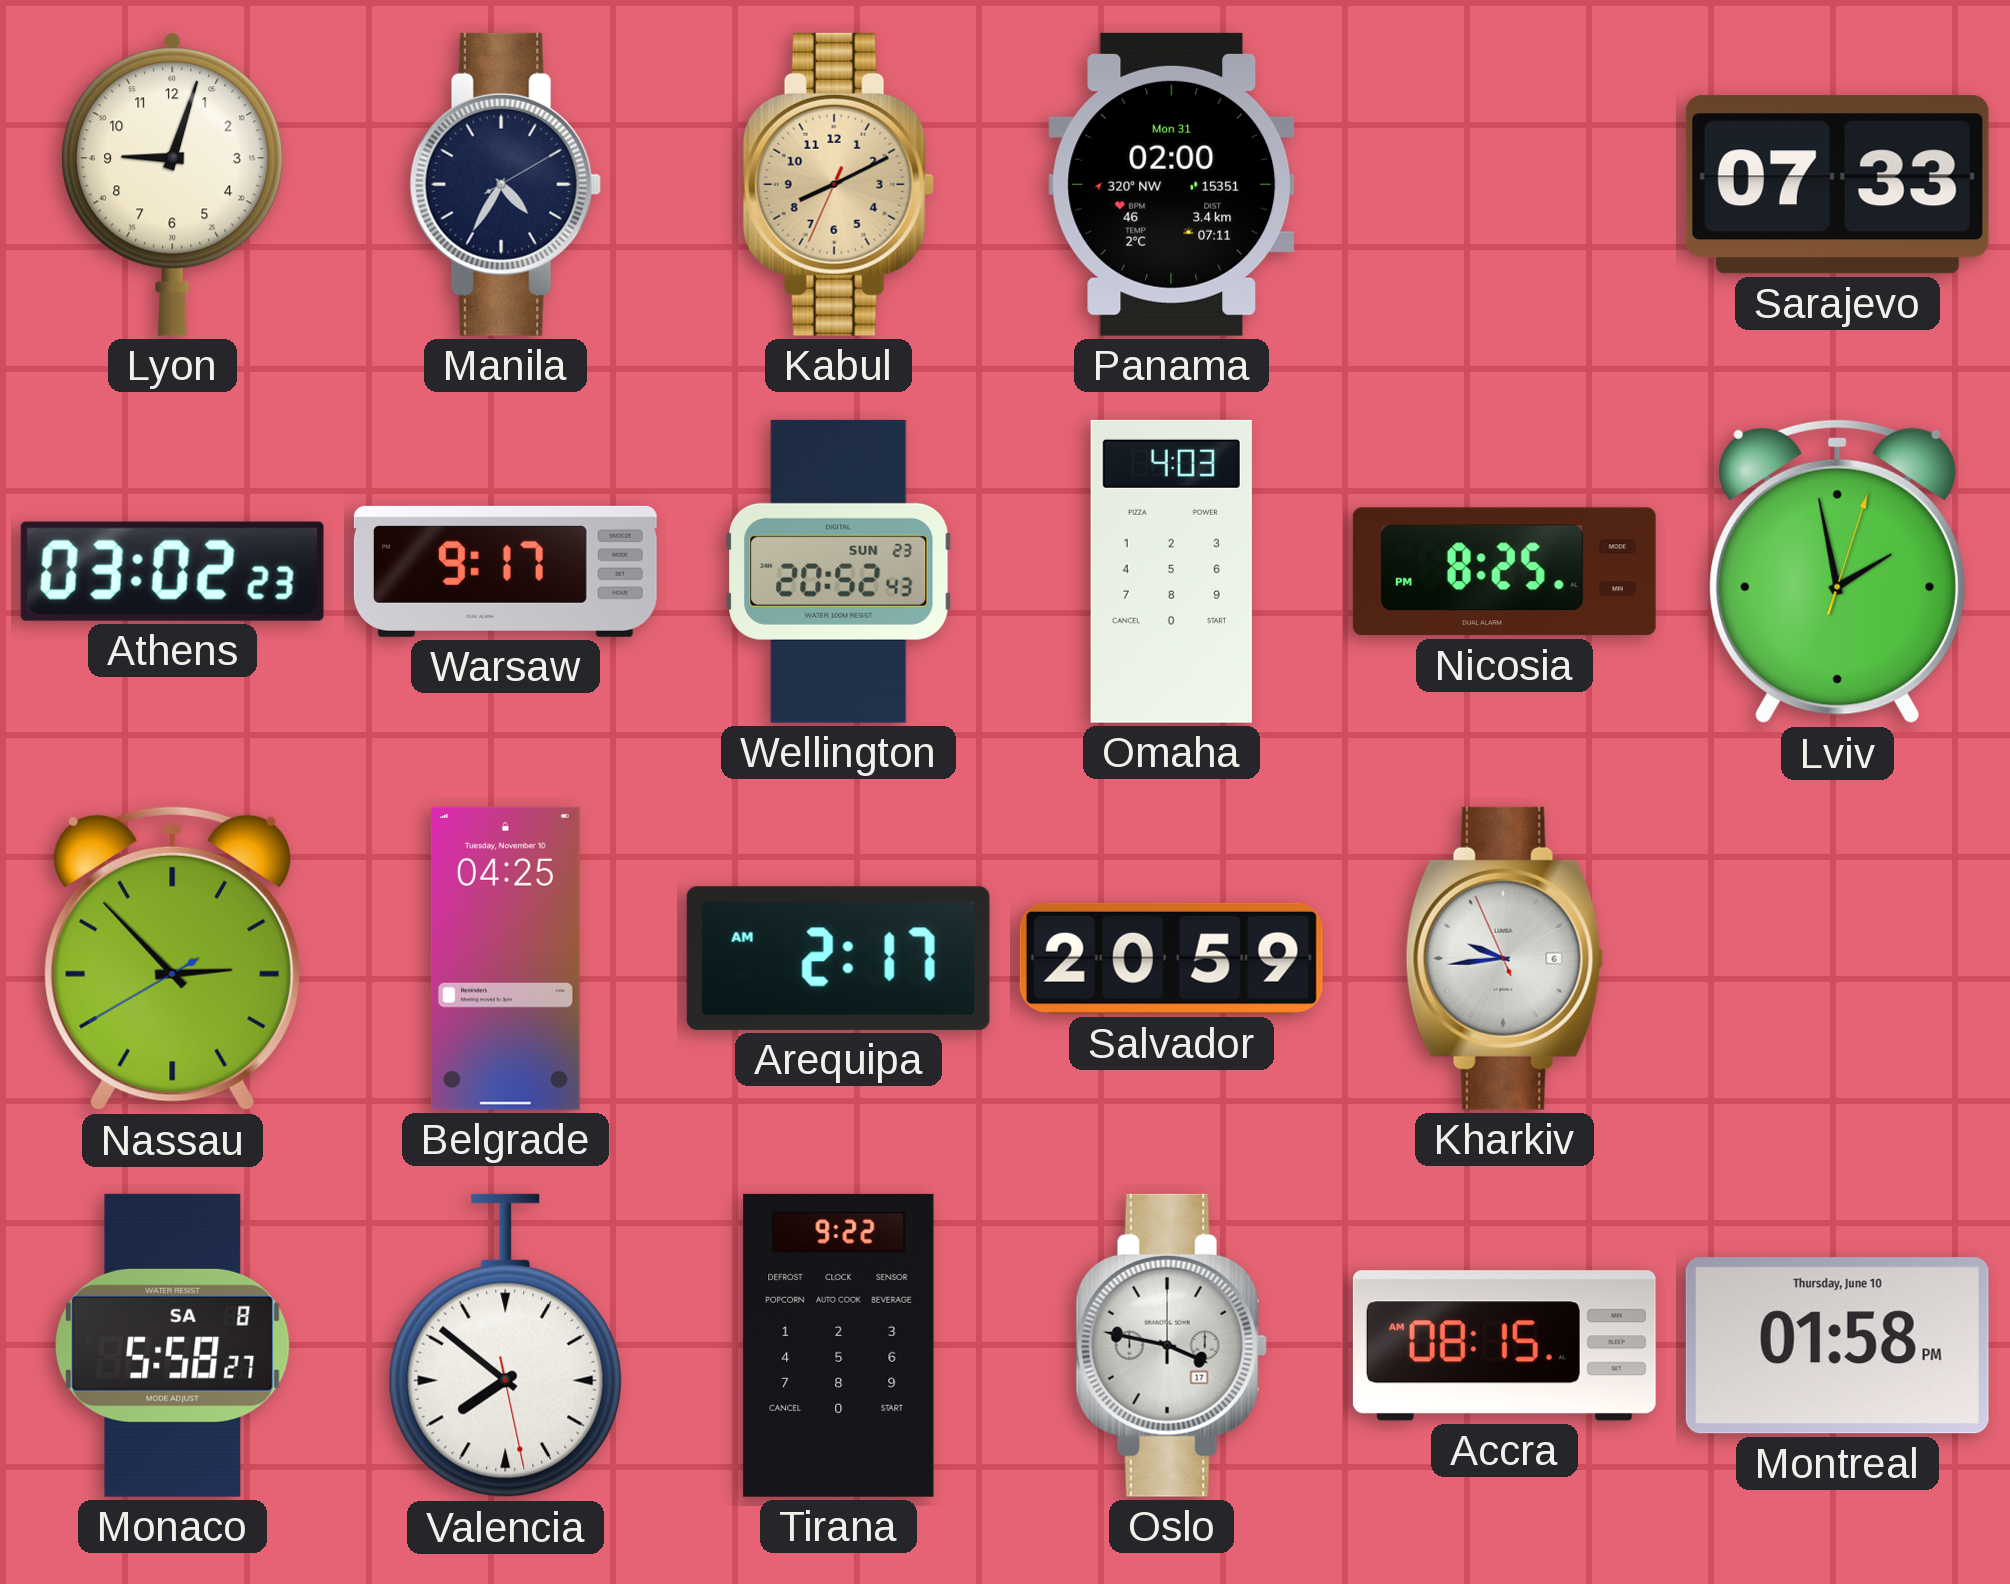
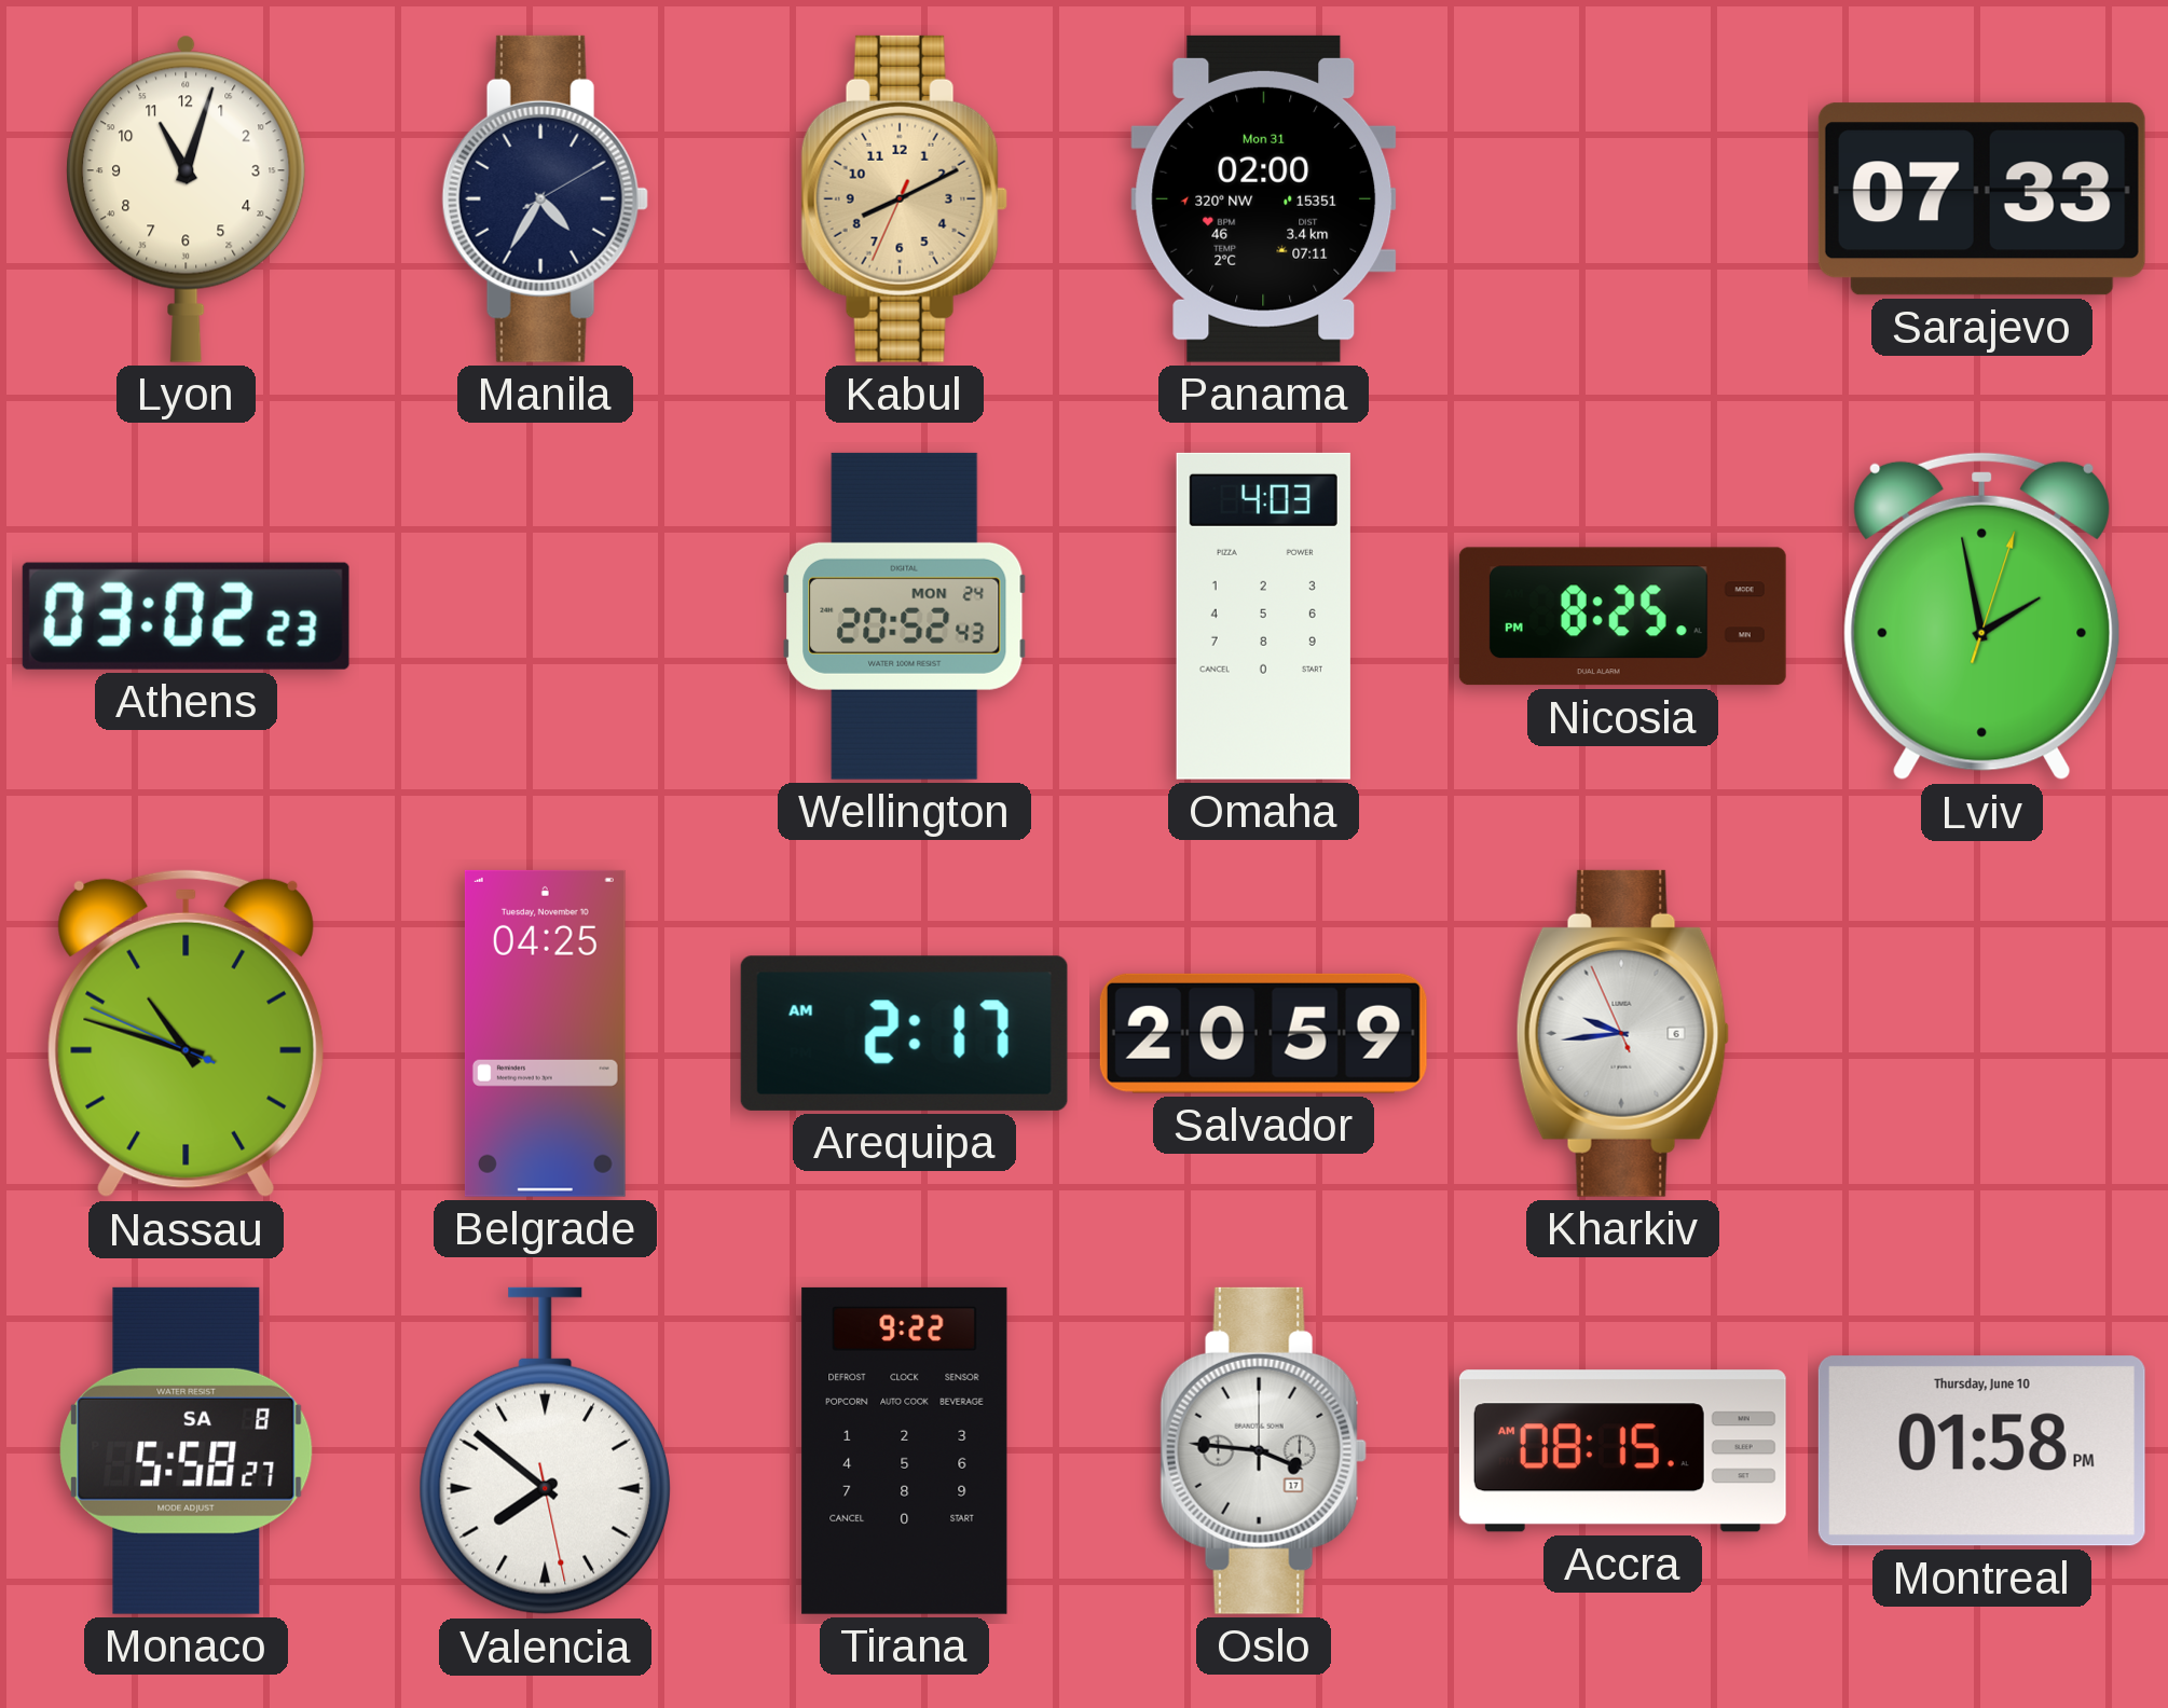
Lyon: 9:03 -> 11:03
Warsaw: 9:17 -> none
Wellington date: SUN 23 -> MON 24
Nassau: 2:52 -> 10:47
Oslo: 3:47 -> 3:46
